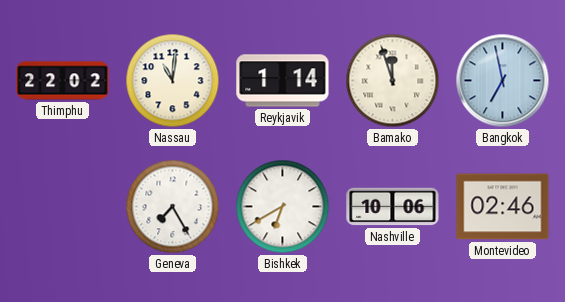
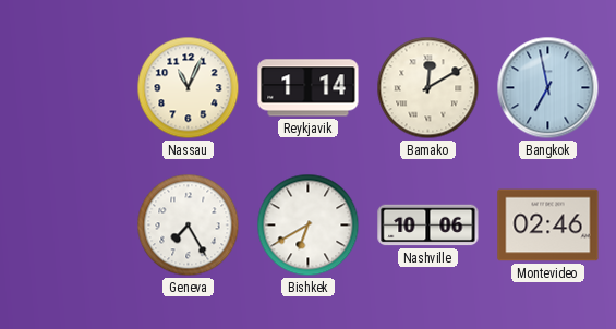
Thimphu: 22:02 -> none
Nassau: 11:01 -> 11:04
Bamako: 11:57 -> 12:10
